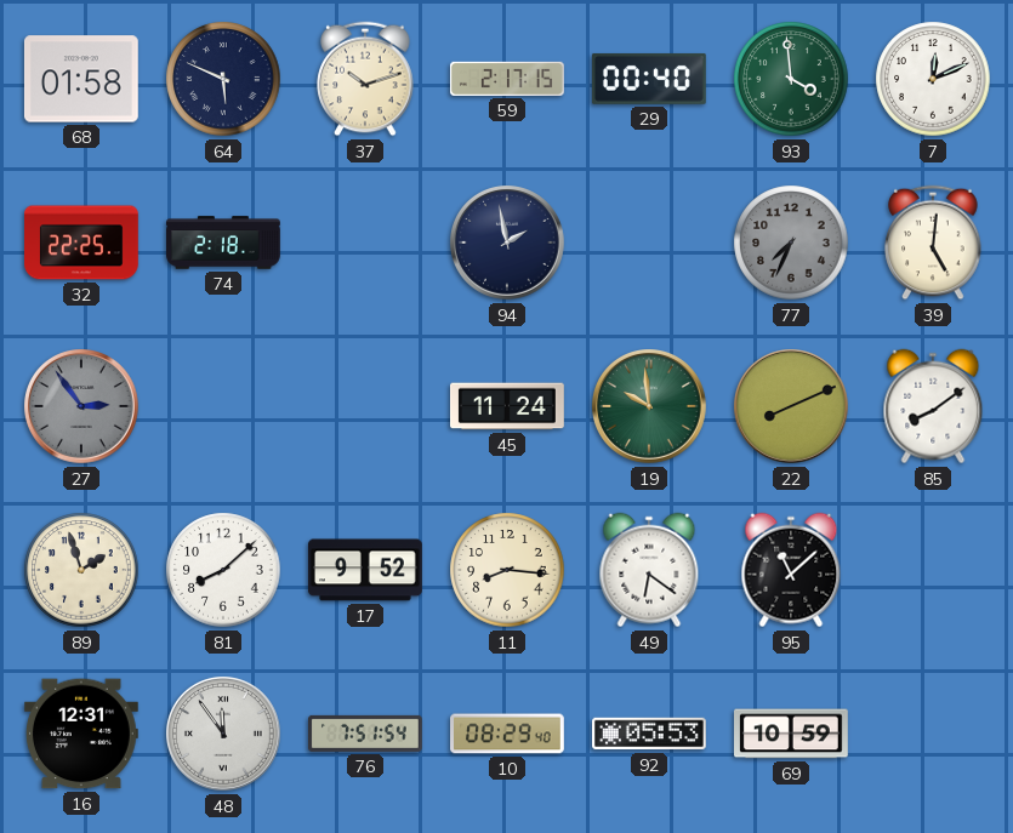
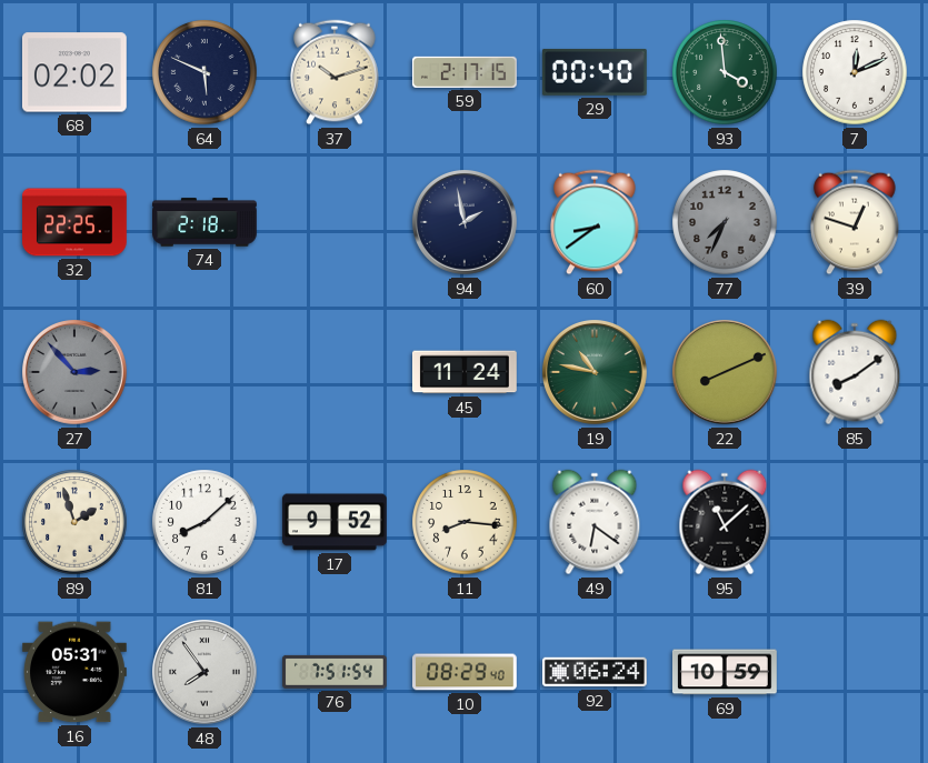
68: 01:58 -> 02:02
60: none -> 8:39
39: 5:01 -> 12:48
27: 2:54 -> 2:53
19: 9:59 -> 10:47
16: 12:31 -> 05:31
48: 11:54 -> 7:54
92: 05:53 -> 06:24
